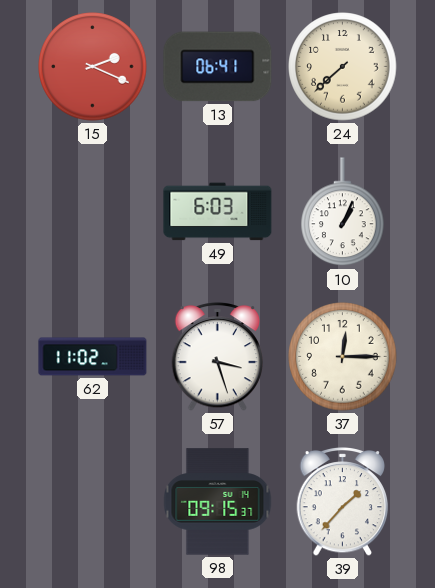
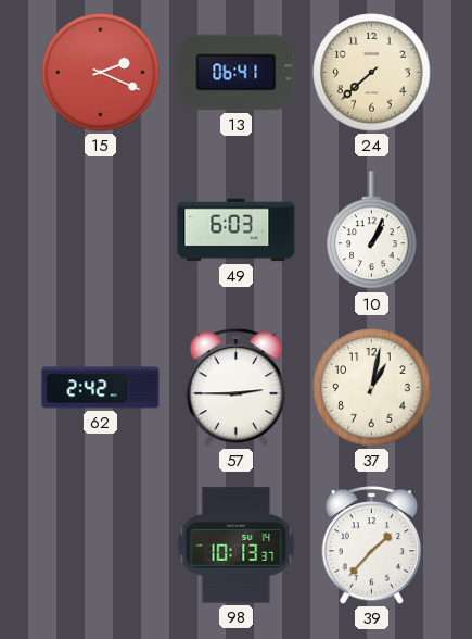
62: 11:02 -> 2:42
57: 3:27 -> 2:45
37: 12:15 -> 1:02
98: 09:15 -> 10:13
